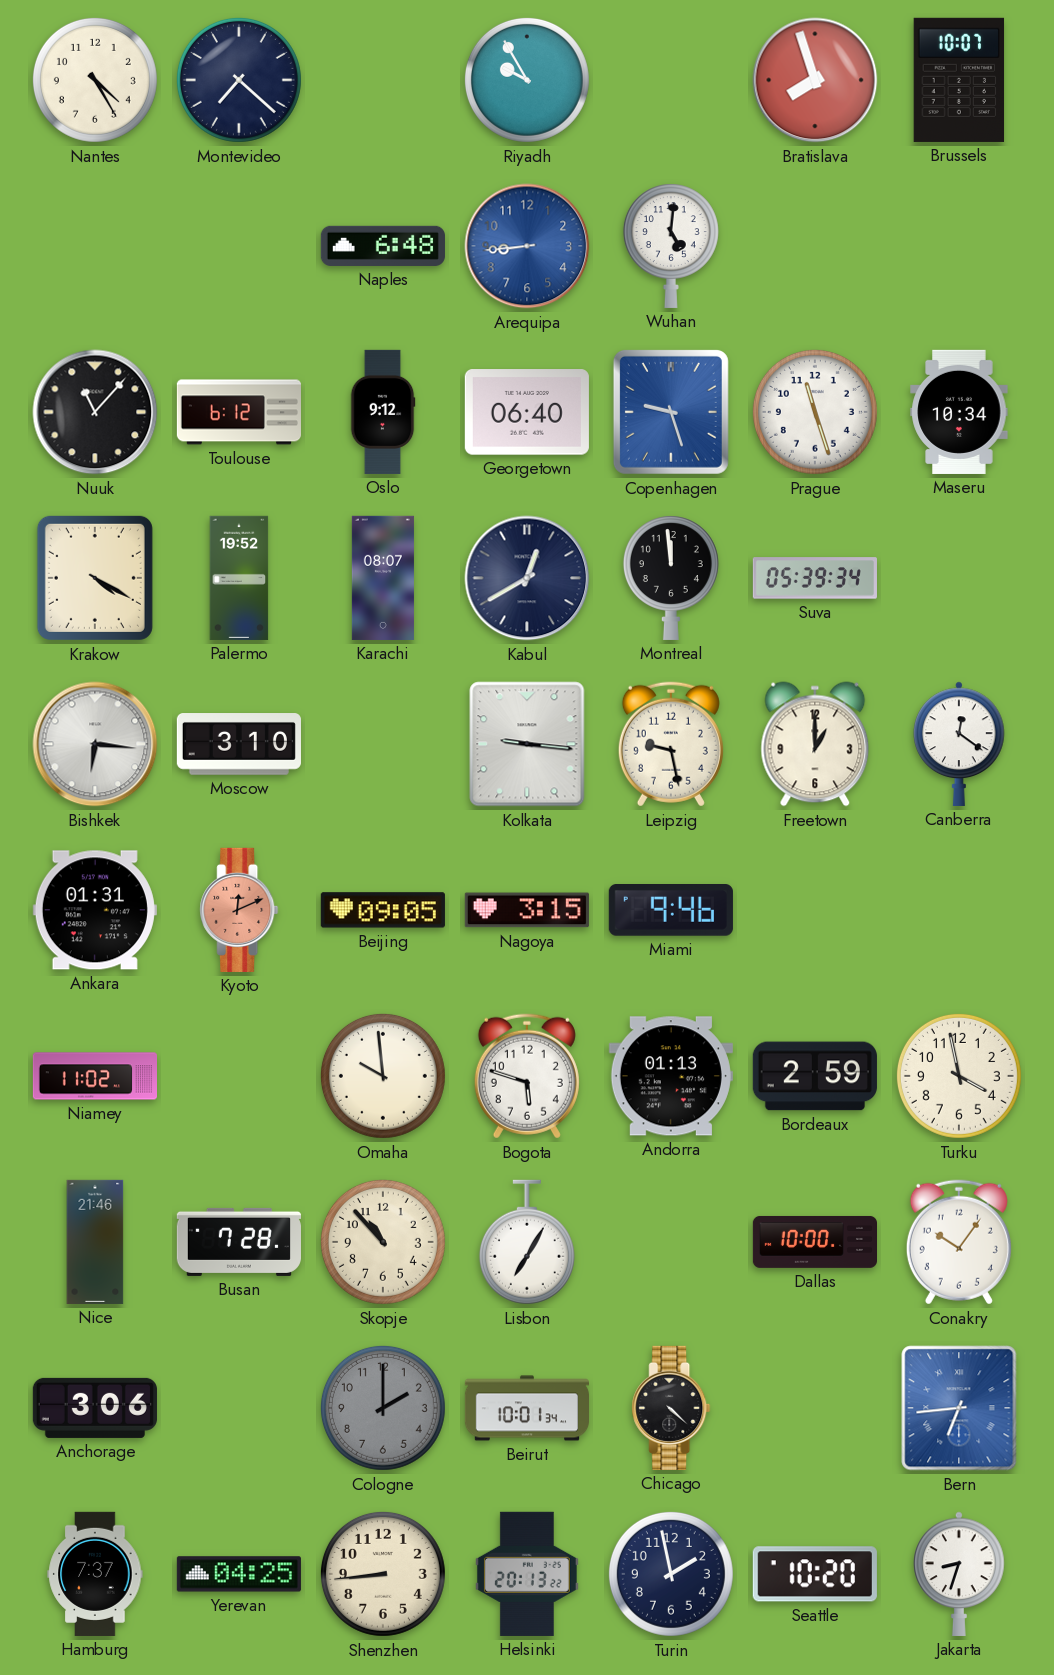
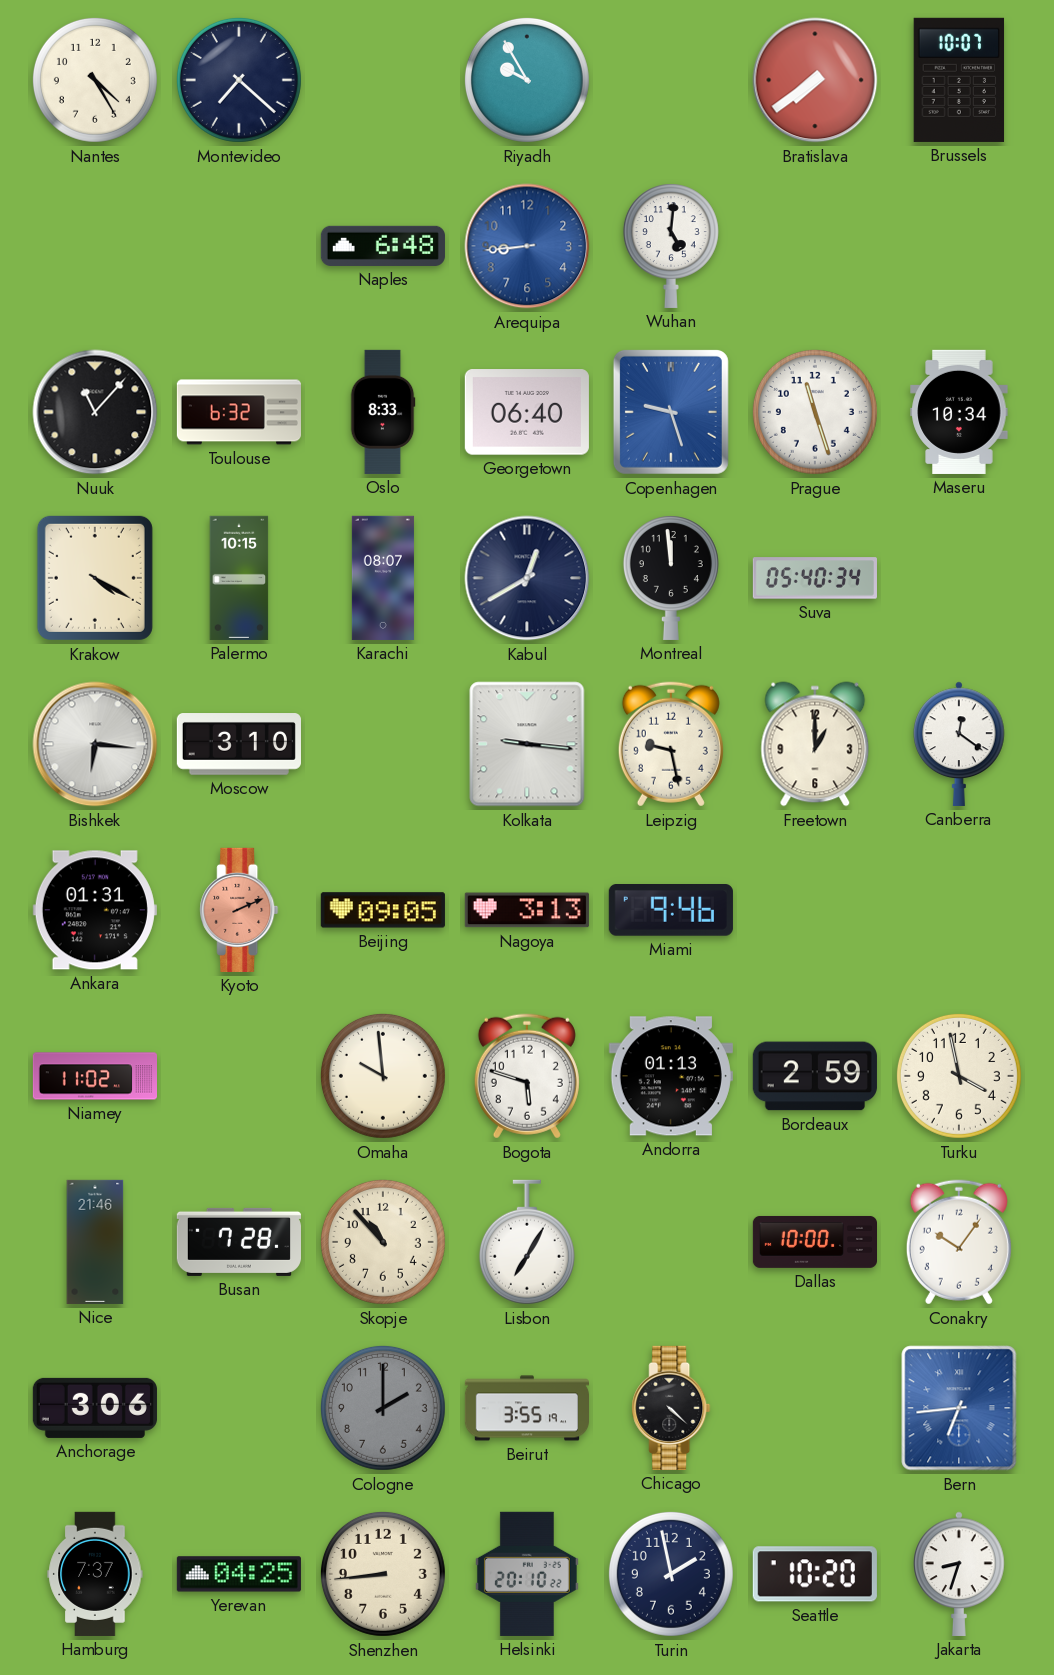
Bratislava: 7:57 -> 7:39
Toulouse: 6:12 -> 6:32
Oslo: 9:12 -> 8:33
Palermo: 19:52 -> 10:15
Suva: 05:39 -> 05:40
Kyoto: 12:11 -> 2:11
Nagoya: 3:15 -> 3:13
Beirut: 10:01 -> 3:55
Helsinki: 20:13 -> 20:10
